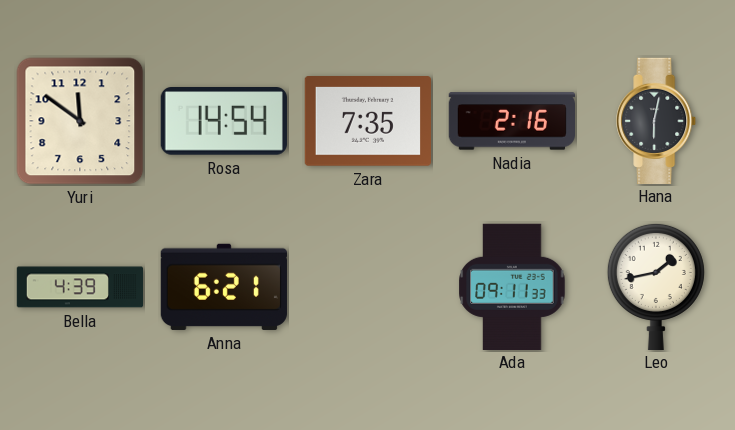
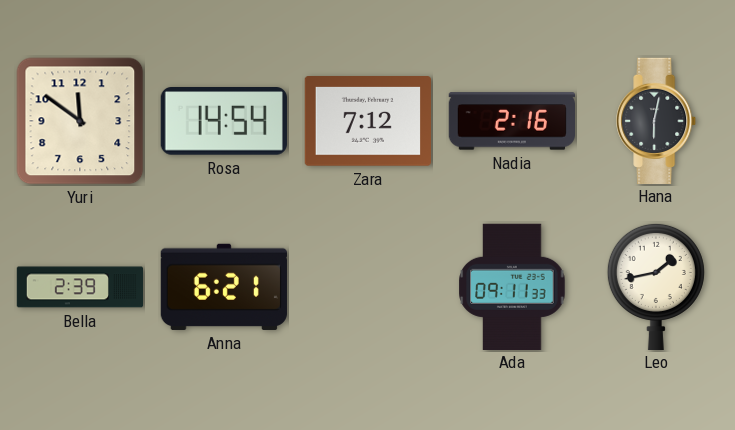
Zara: 7:35 -> 7:12
Bella: 4:39 -> 2:39
